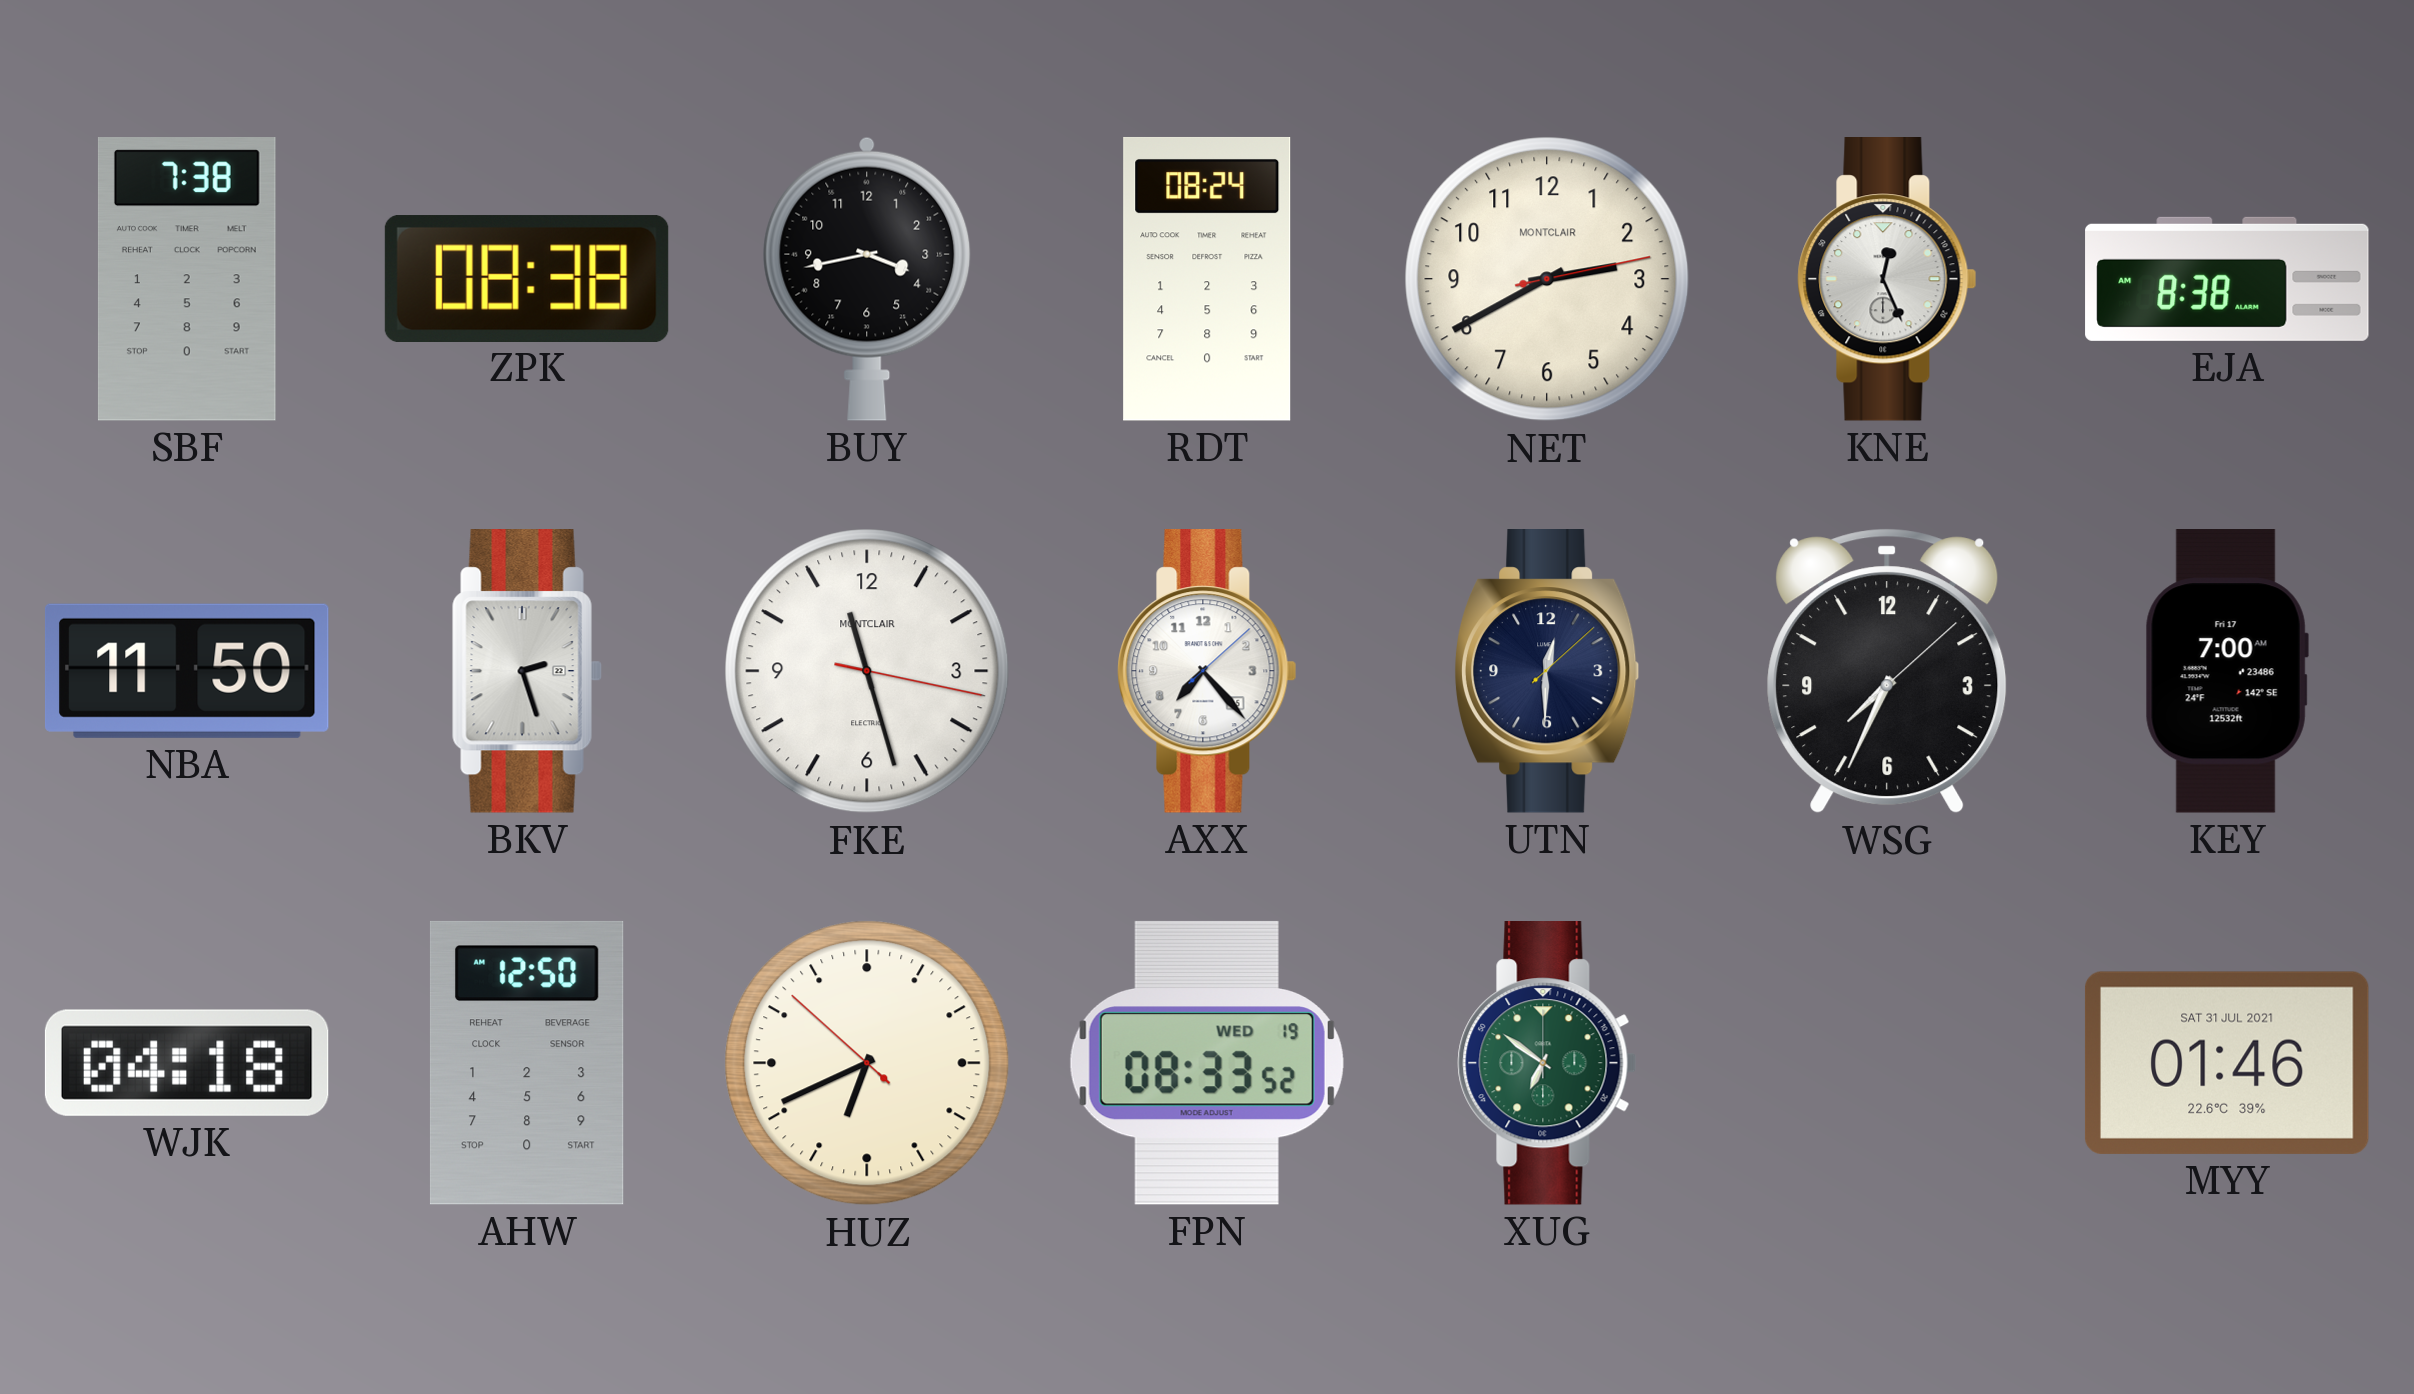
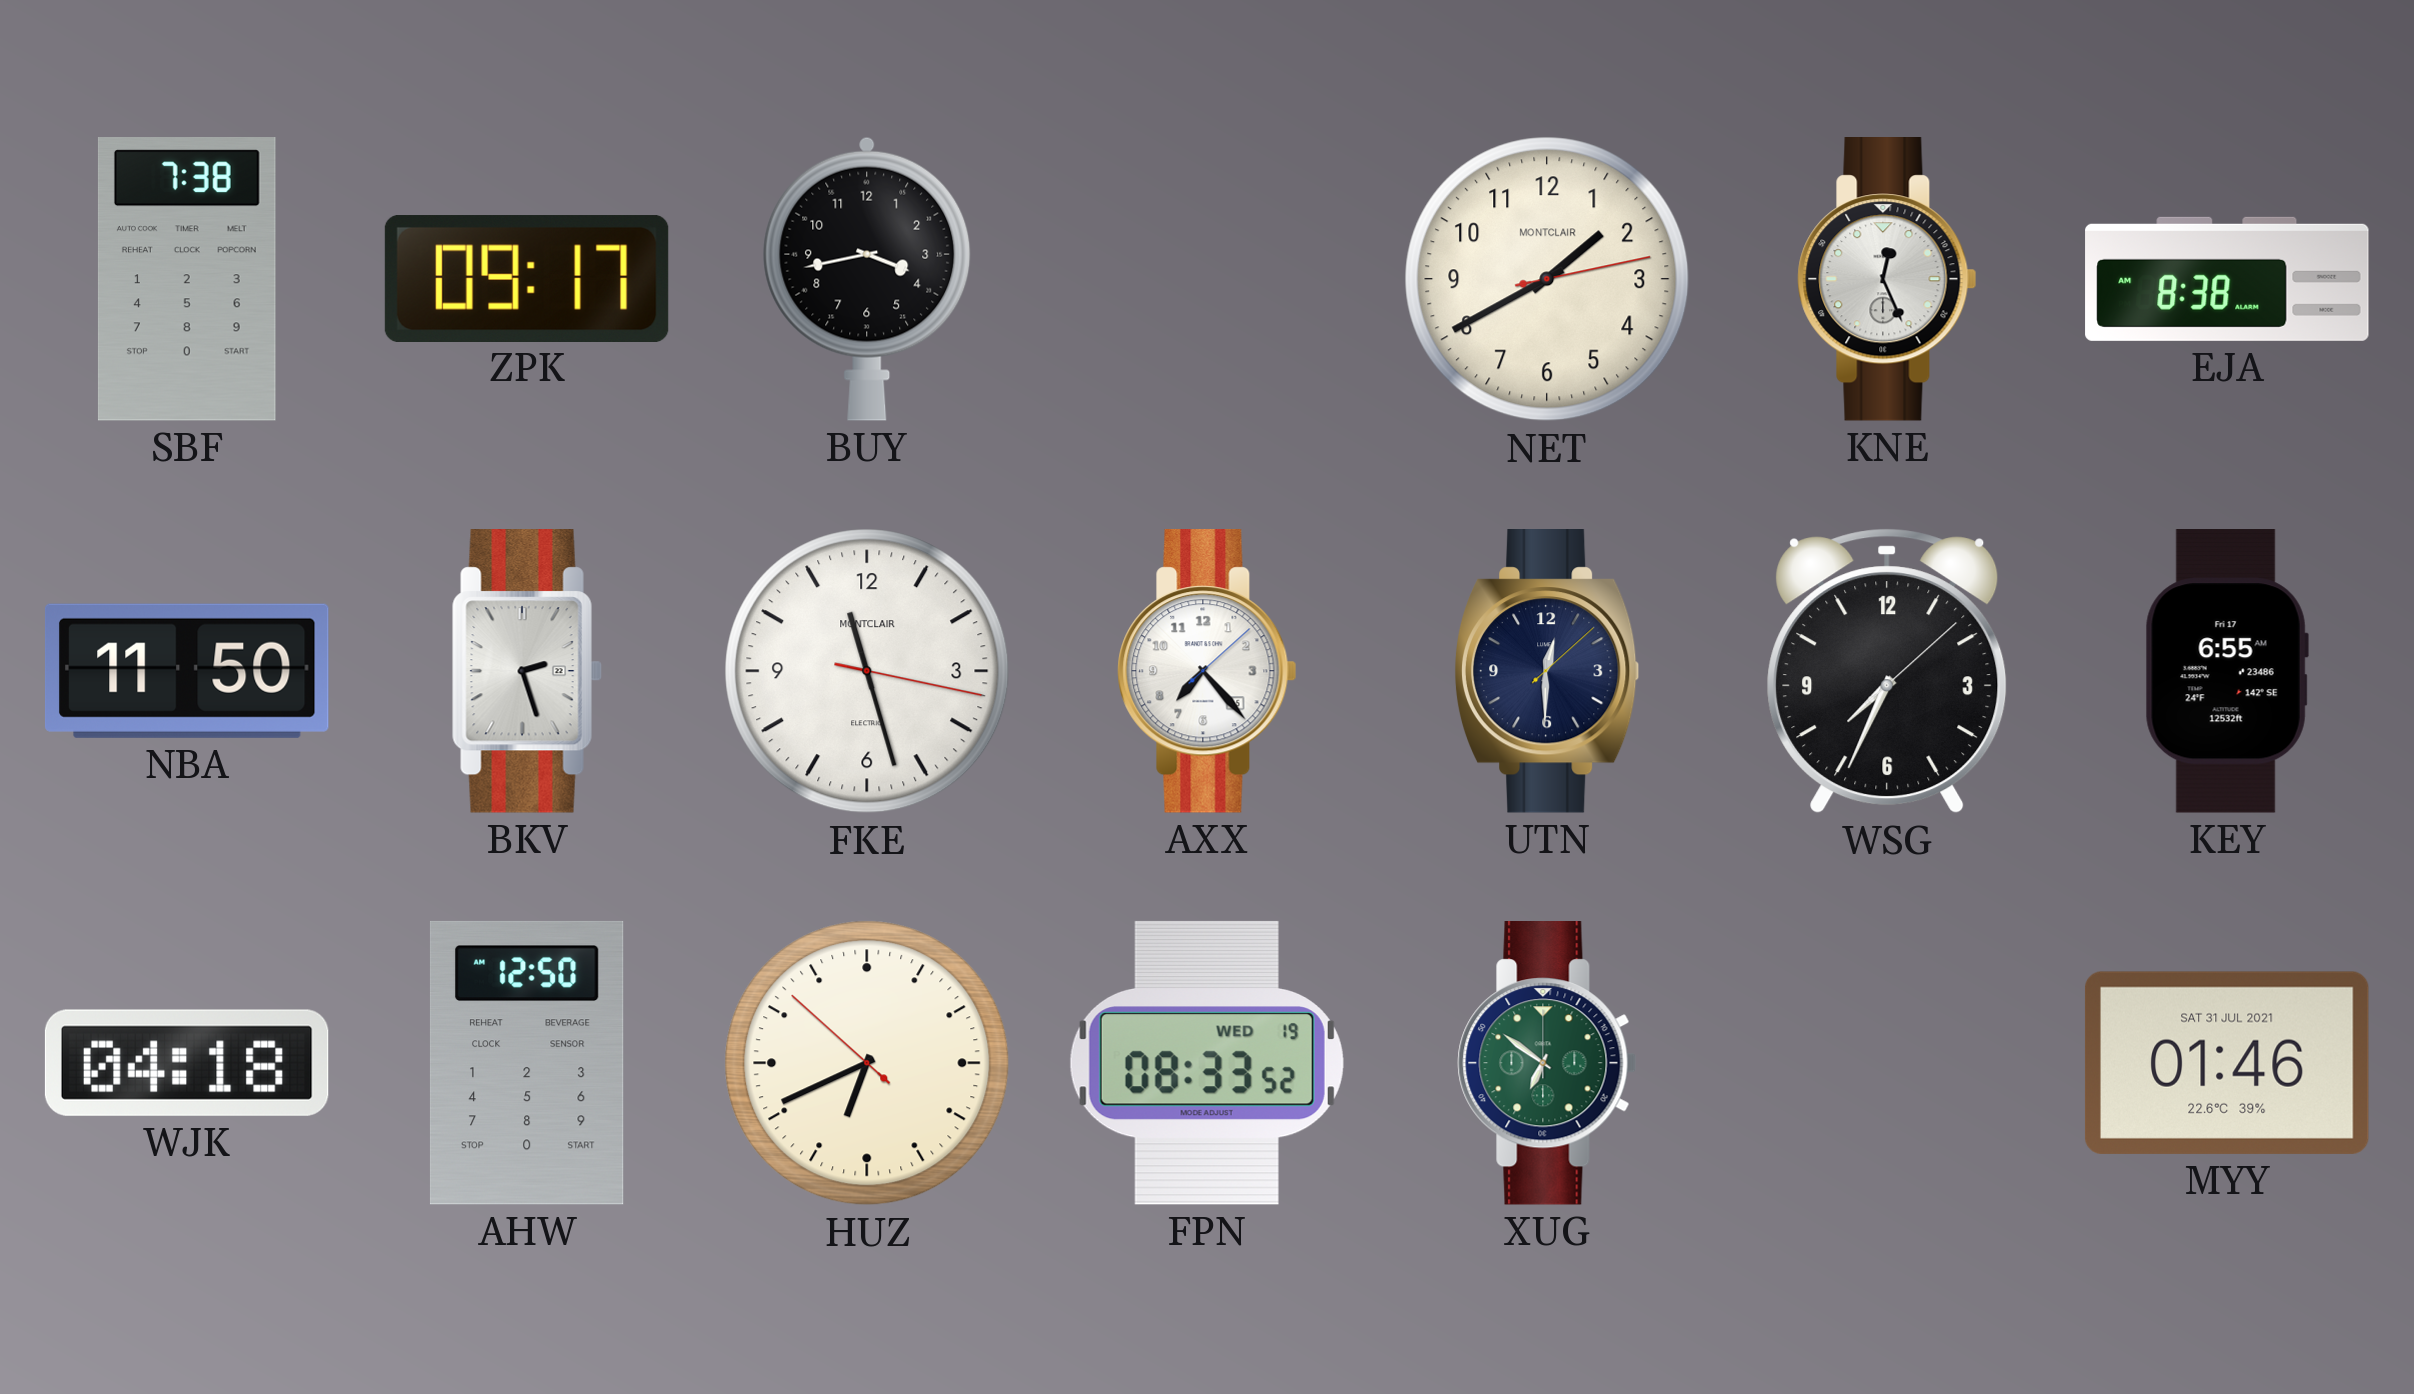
ZPK: 08:38 -> 09:17
RDT: 08:24 -> none
NET: 2:40 -> 1:40
KEY: 7:00 -> 6:55
